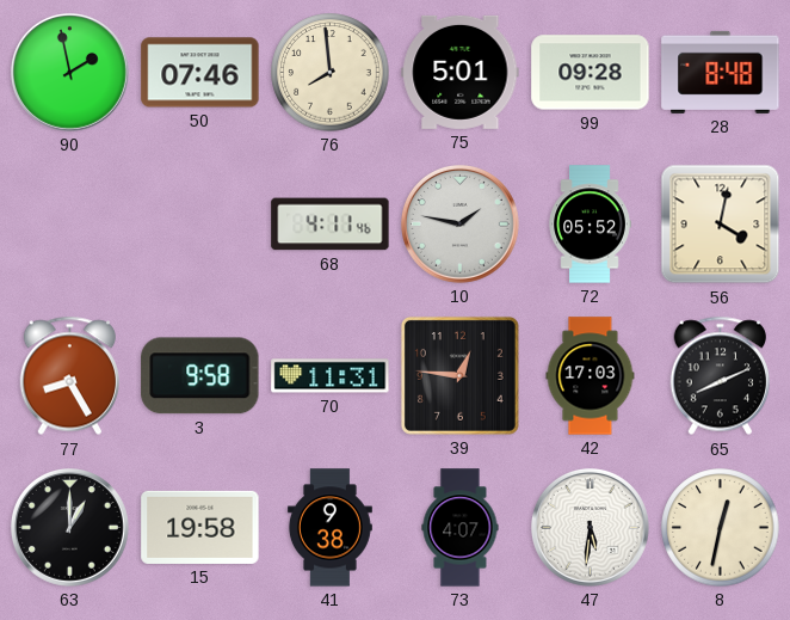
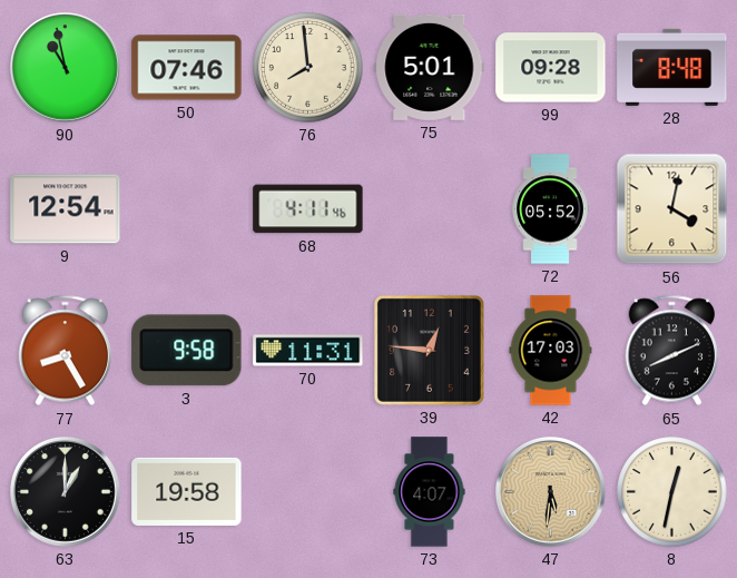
90: 1:58 -> 10:58
9: none -> 12:54
10: 1:47 -> none
41: 9:38 -> none
47 dial: white -> champagne
